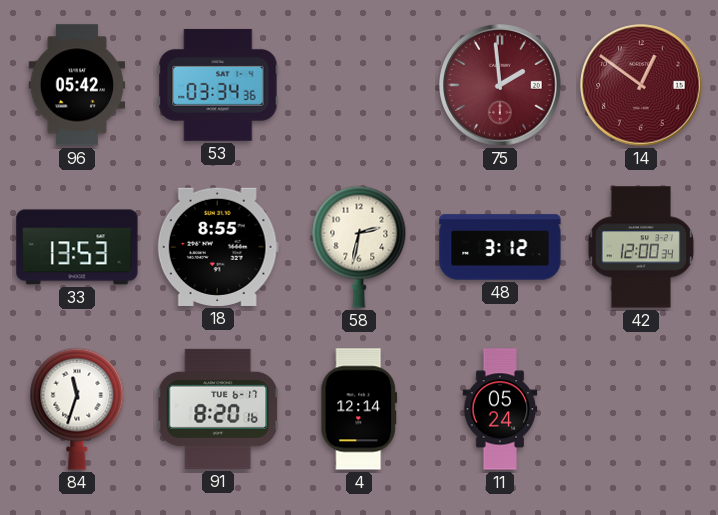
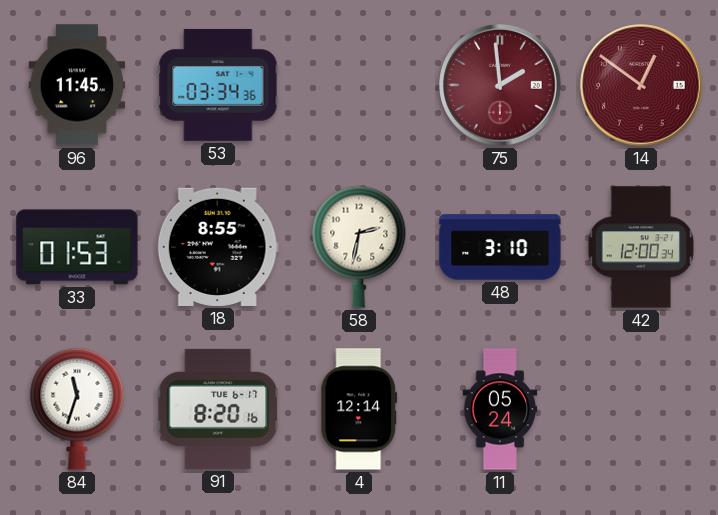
96: 05:42 -> 11:45
33: 13:53 -> 01:53
48: 3:12 -> 3:10
